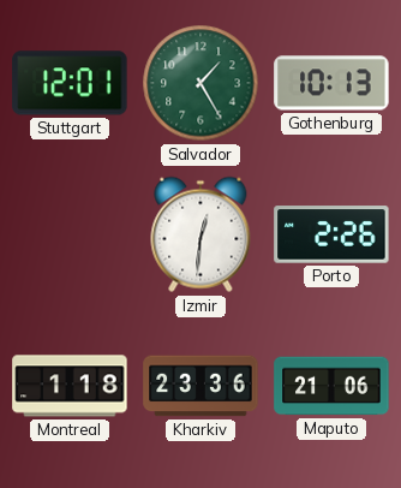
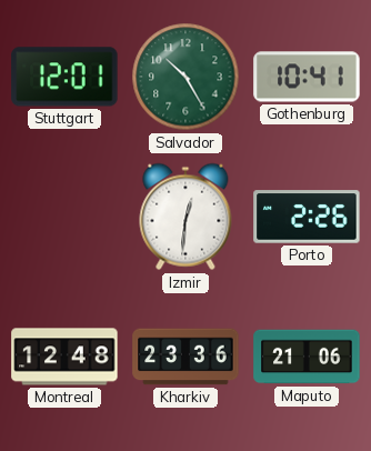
Salvador: 1:25 -> 10:25
Gothenburg: 10:13 -> 10:41
Montreal: 1:18 -> 12:48
